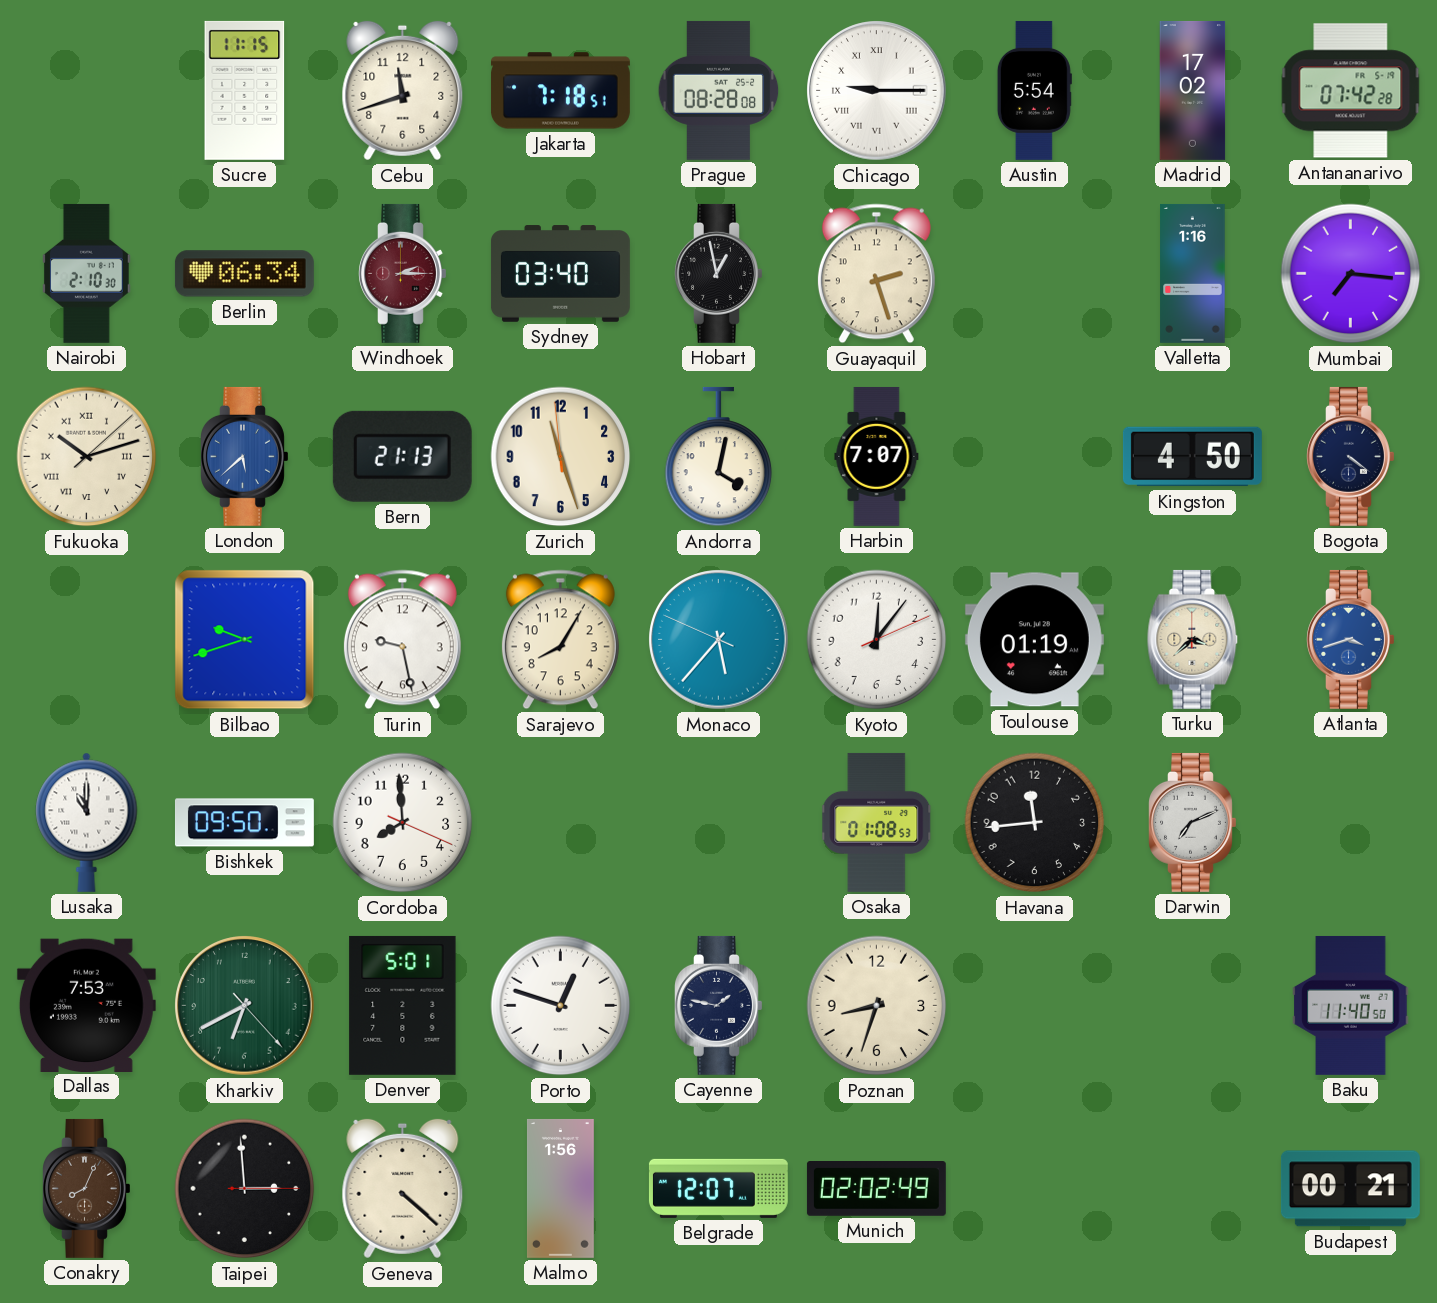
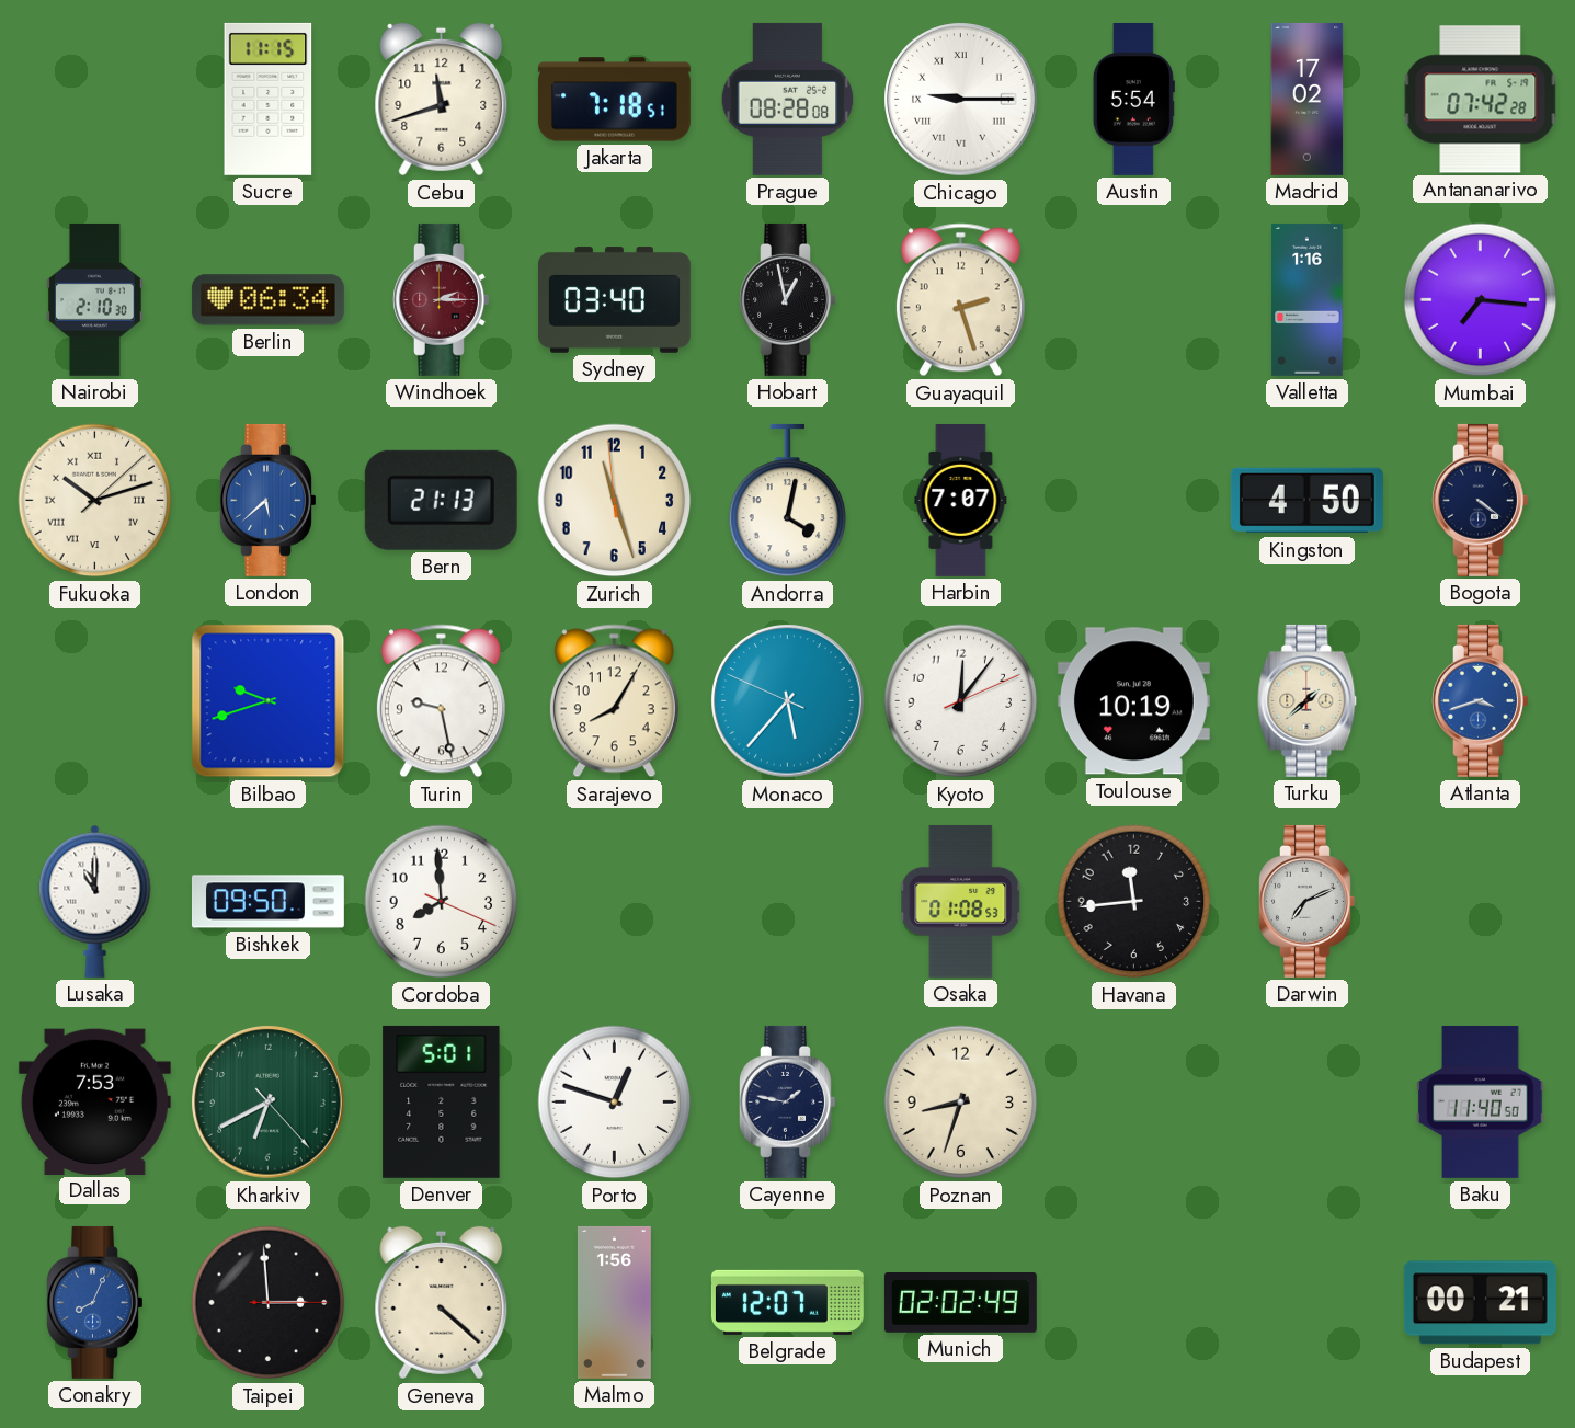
Toulouse: 01:19 -> 10:19
Turku: 3:38 -> 1:38
Conakry dial: brown -> blue
